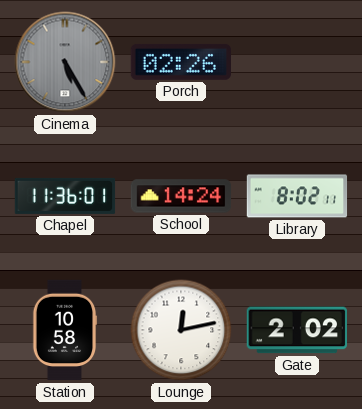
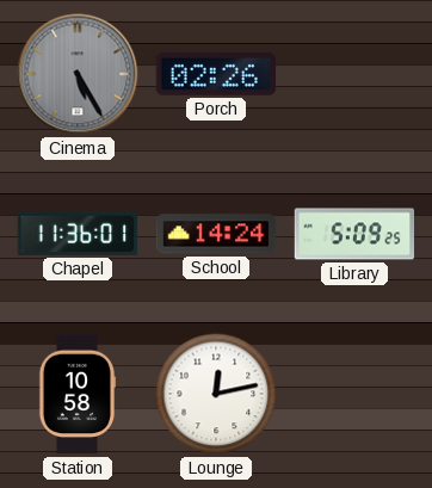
Library: 8:02 -> 5:09
Gate: 2:02 -> none
